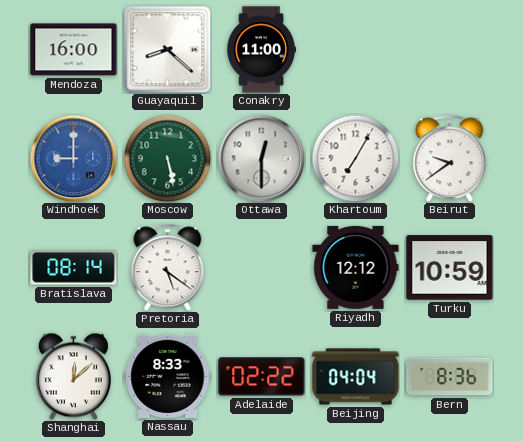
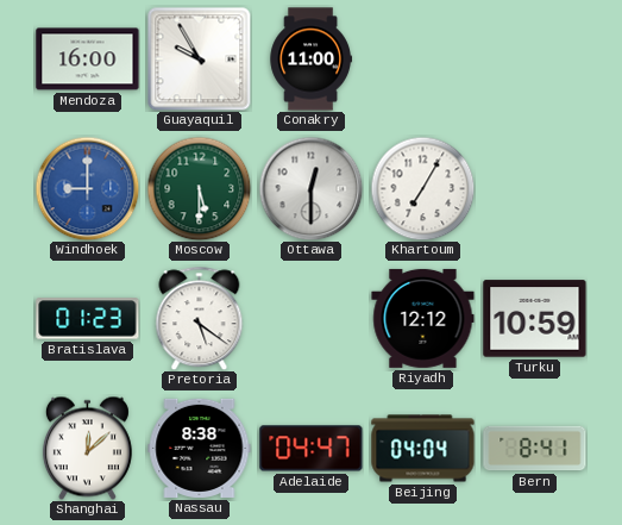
Guayaquil: 8:22 -> 9:55
Moscow: 5:28 -> 5:30
Beirut: 9:39 -> none
Bratislava: 08:14 -> 01:23
Nassau: 8:33 -> 8:38
Adelaide: 02:22 -> 04:47
Bern: 8:36 -> 8:41
